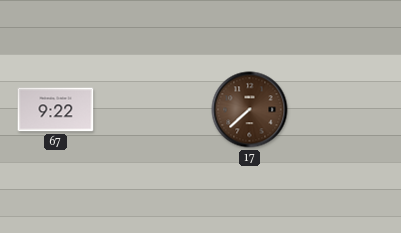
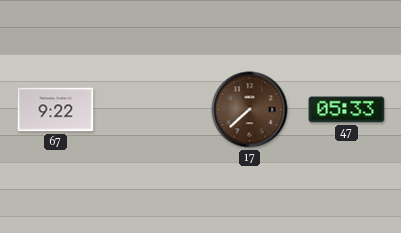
47: none -> 05:33
